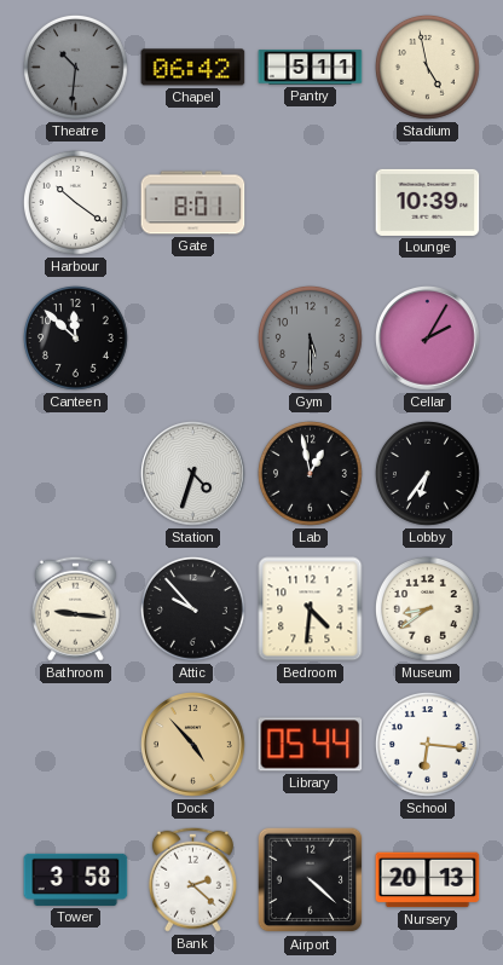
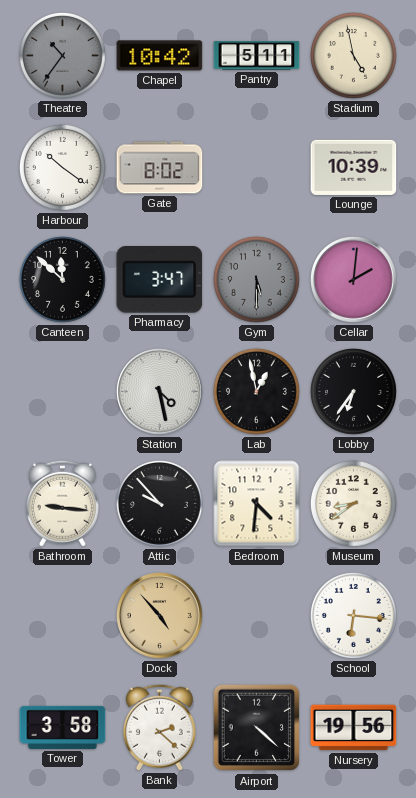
Theatre: 10:31 -> 10:36
Chapel: 06:42 -> 10:42
Gate: 8:01 -> 8:02
Pharmacy: none -> 3:47
Cellar: 2:05 -> 2:01
Station: 4:33 -> 4:28
Library: 05:44 -> none
Nursery: 20:13 -> 19:56
